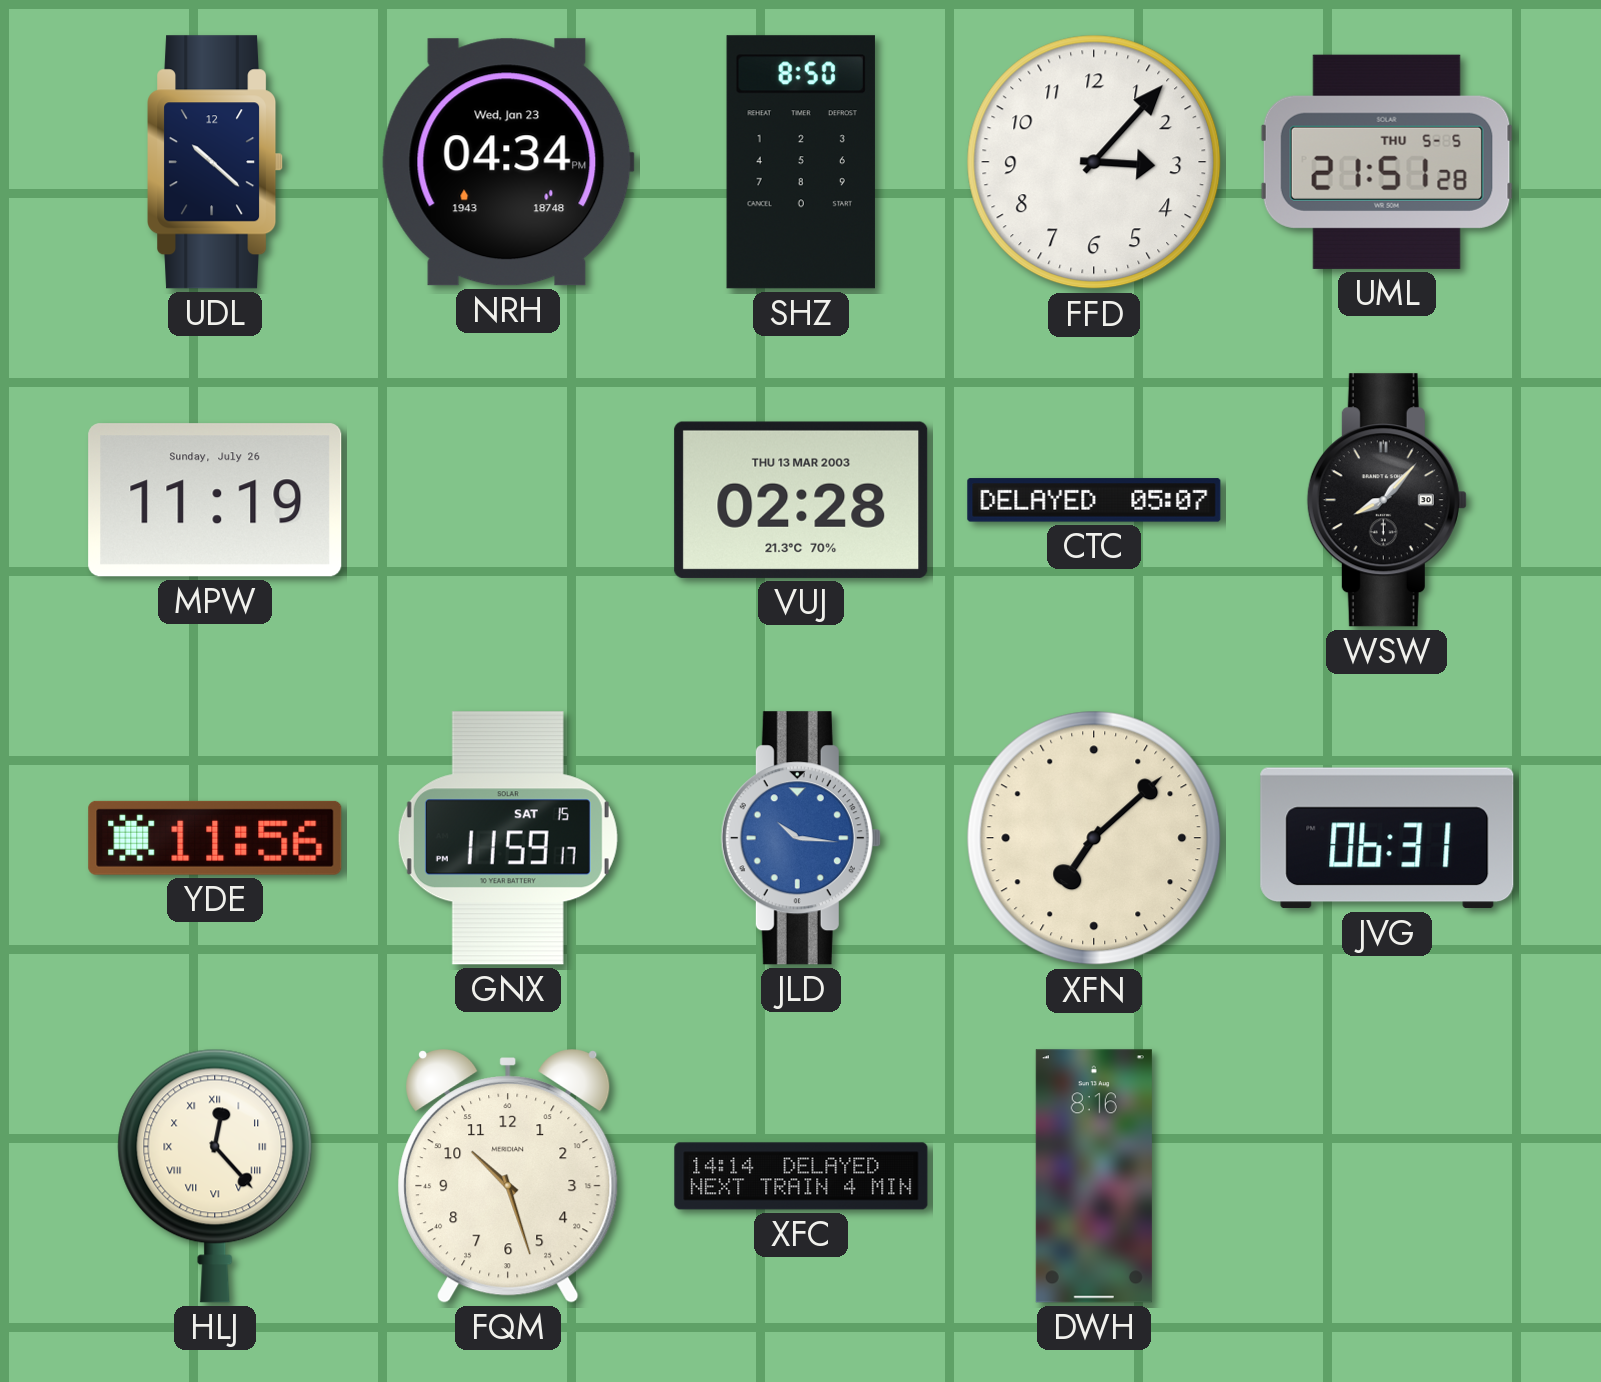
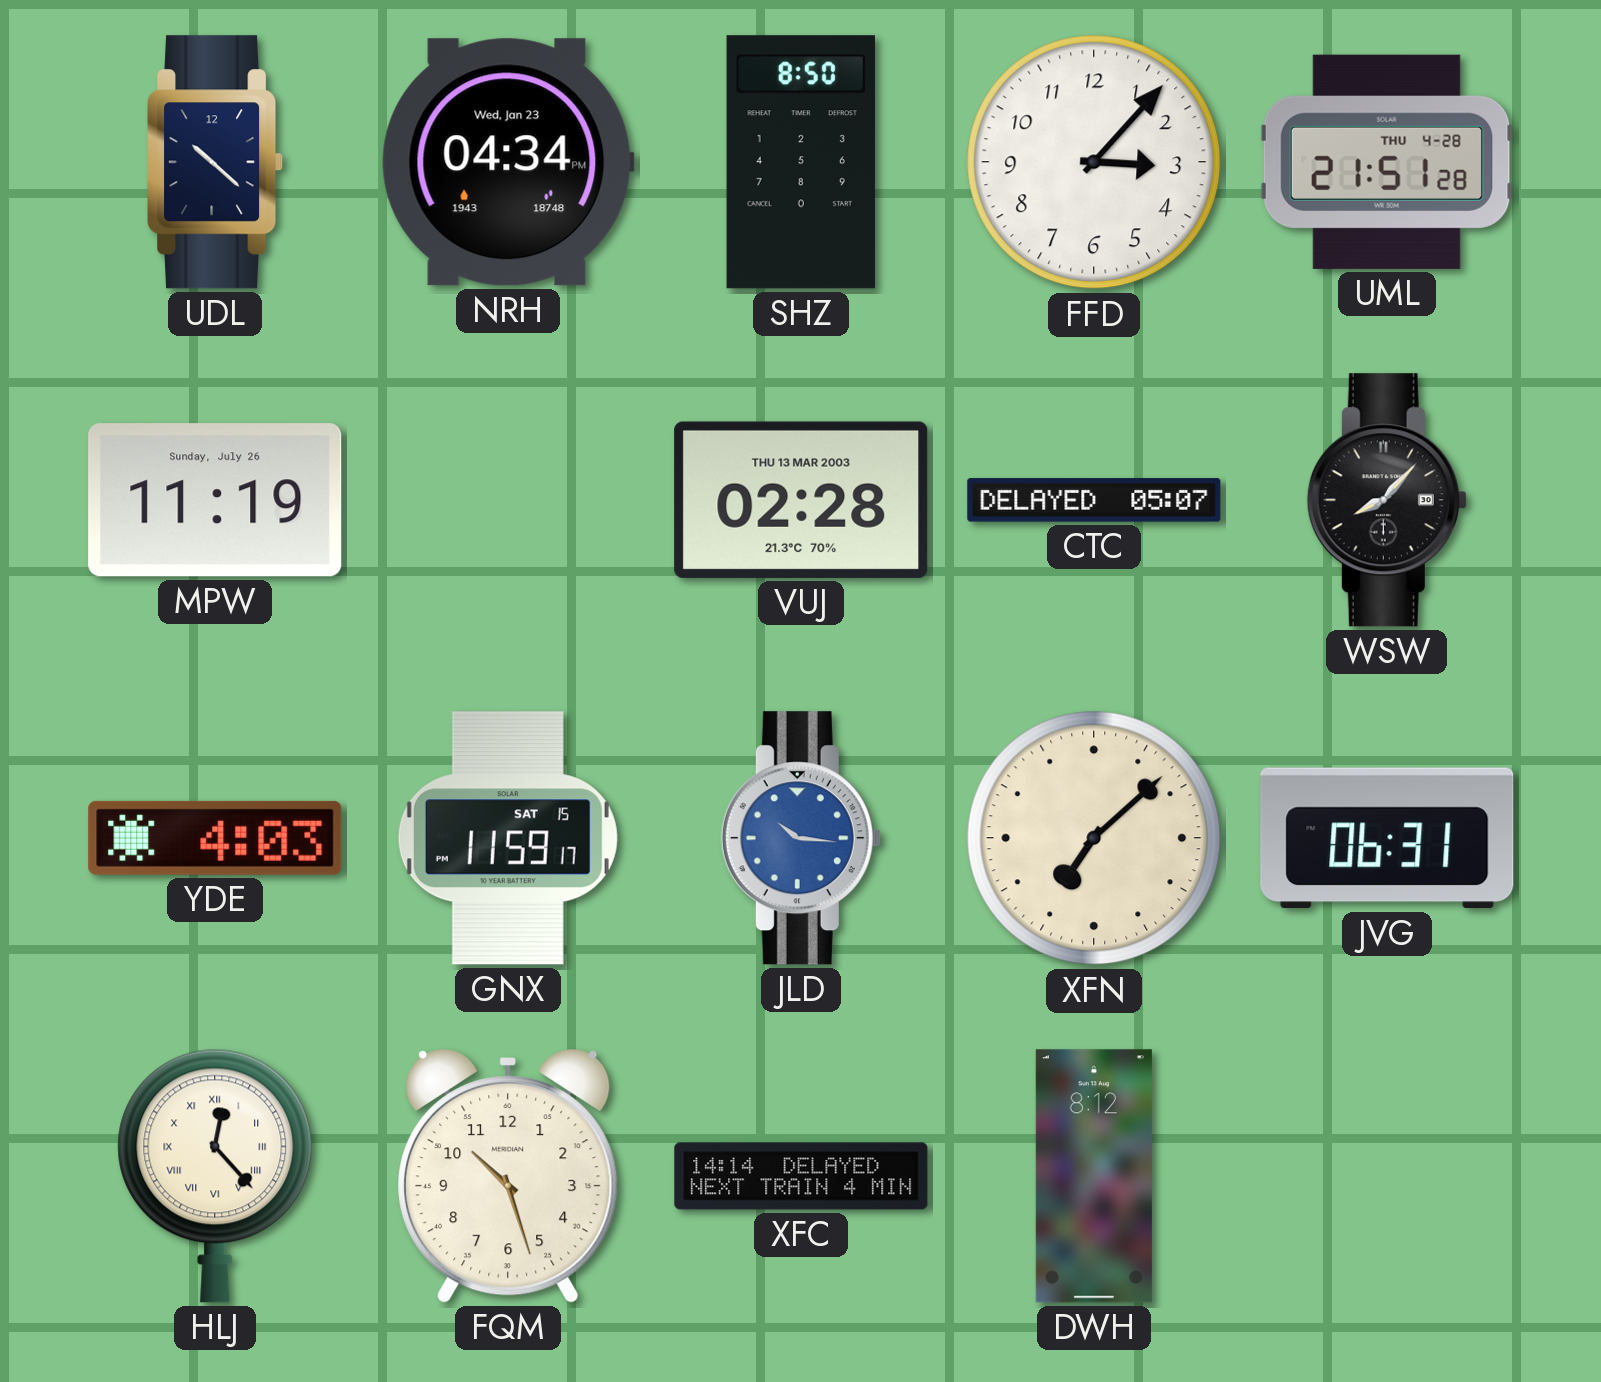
UML date: THU 5-5 -> THU 4-28
YDE: 11:56 -> 4:03
DWH: 8:16 -> 8:12
